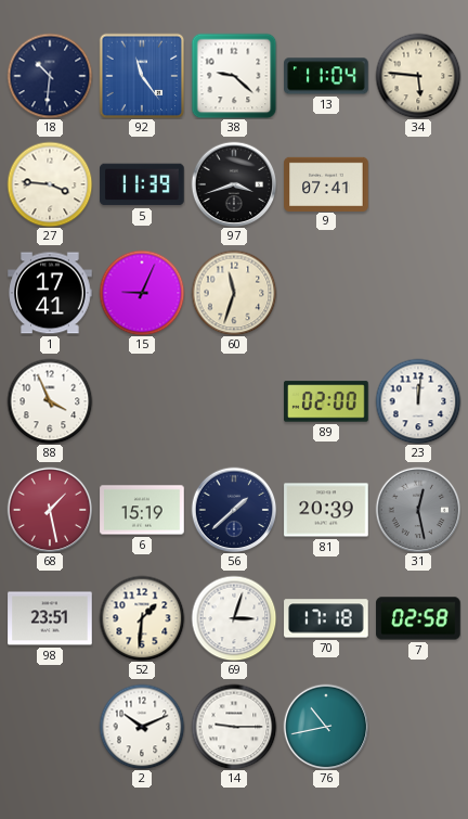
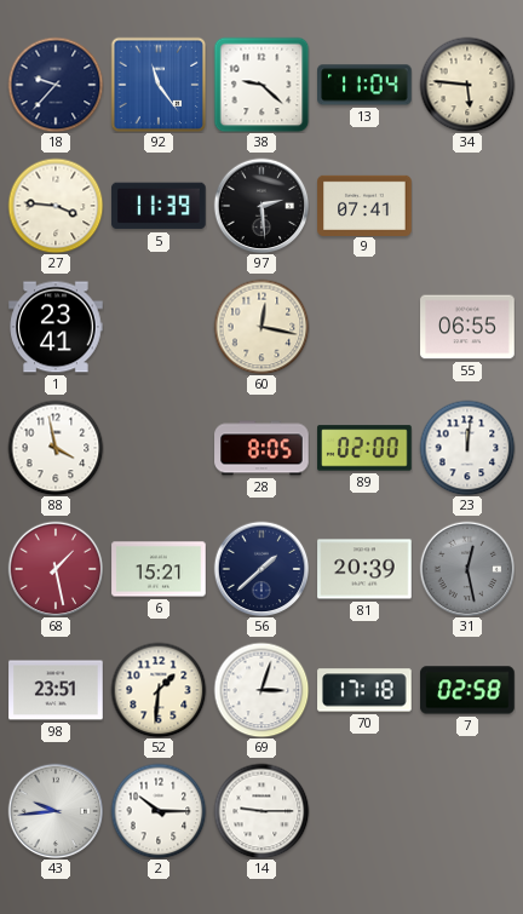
18: 10:31 -> 9:37
97: 3:42 -> 2:29
1: 17:41 -> 23:41
15: 9:04 -> none
60: 11:33 -> 12:17
55: none -> 06:55
88: 3:56 -> 3:58
28: none -> 8:05
6: 15:19 -> 15:21
43: none -> 9:44
2: 10:11 -> 10:15
76: 10:43 -> none
